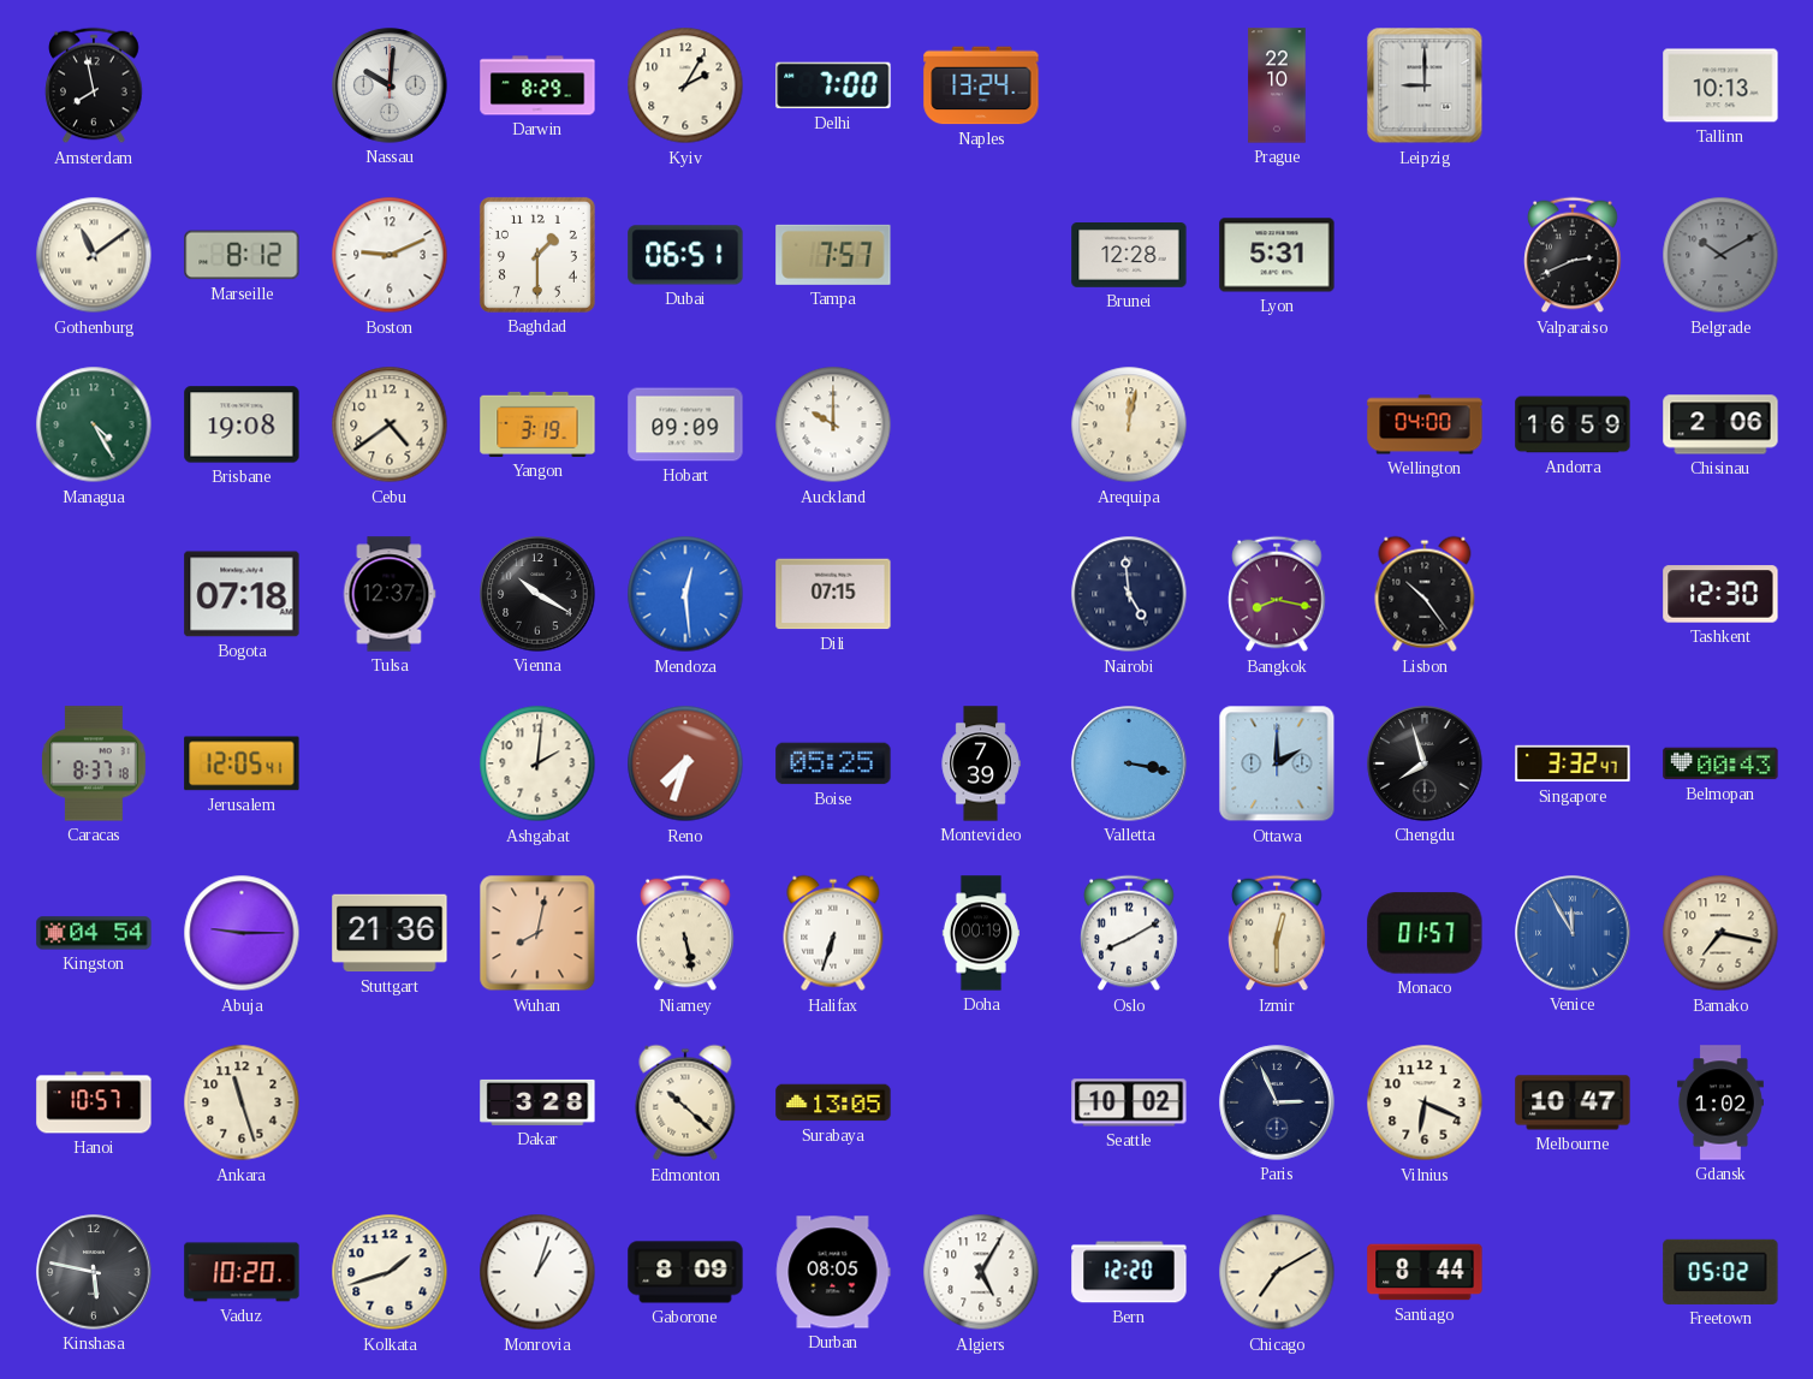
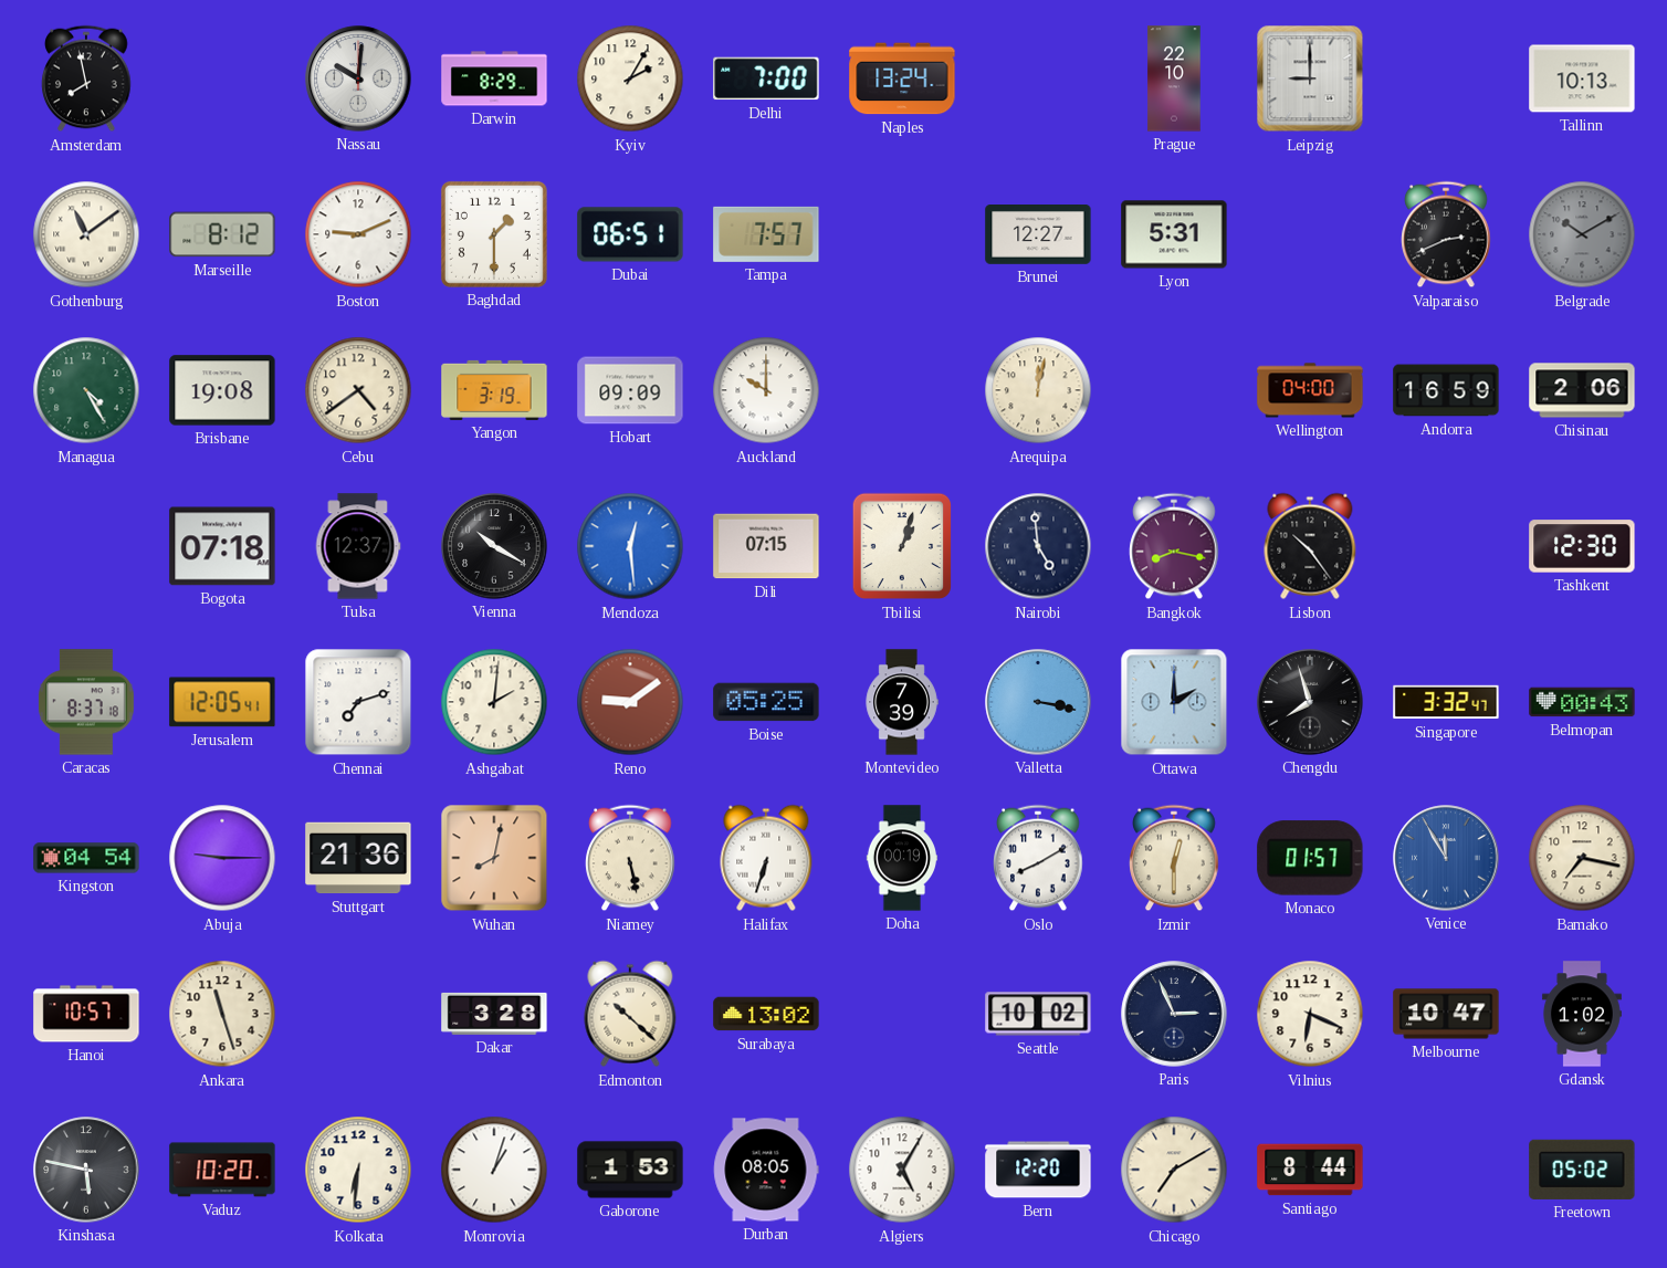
Brunei: 12:28 -> 12:27
Tbilisi: none -> 1:03
Chennai: none -> 7:12
Reno: 7:33 -> 9:09
Surabaya: 13:05 -> 13:02
Kolkata: 1:42 -> 6:31
Gaborone: 8:09 -> 1:53
